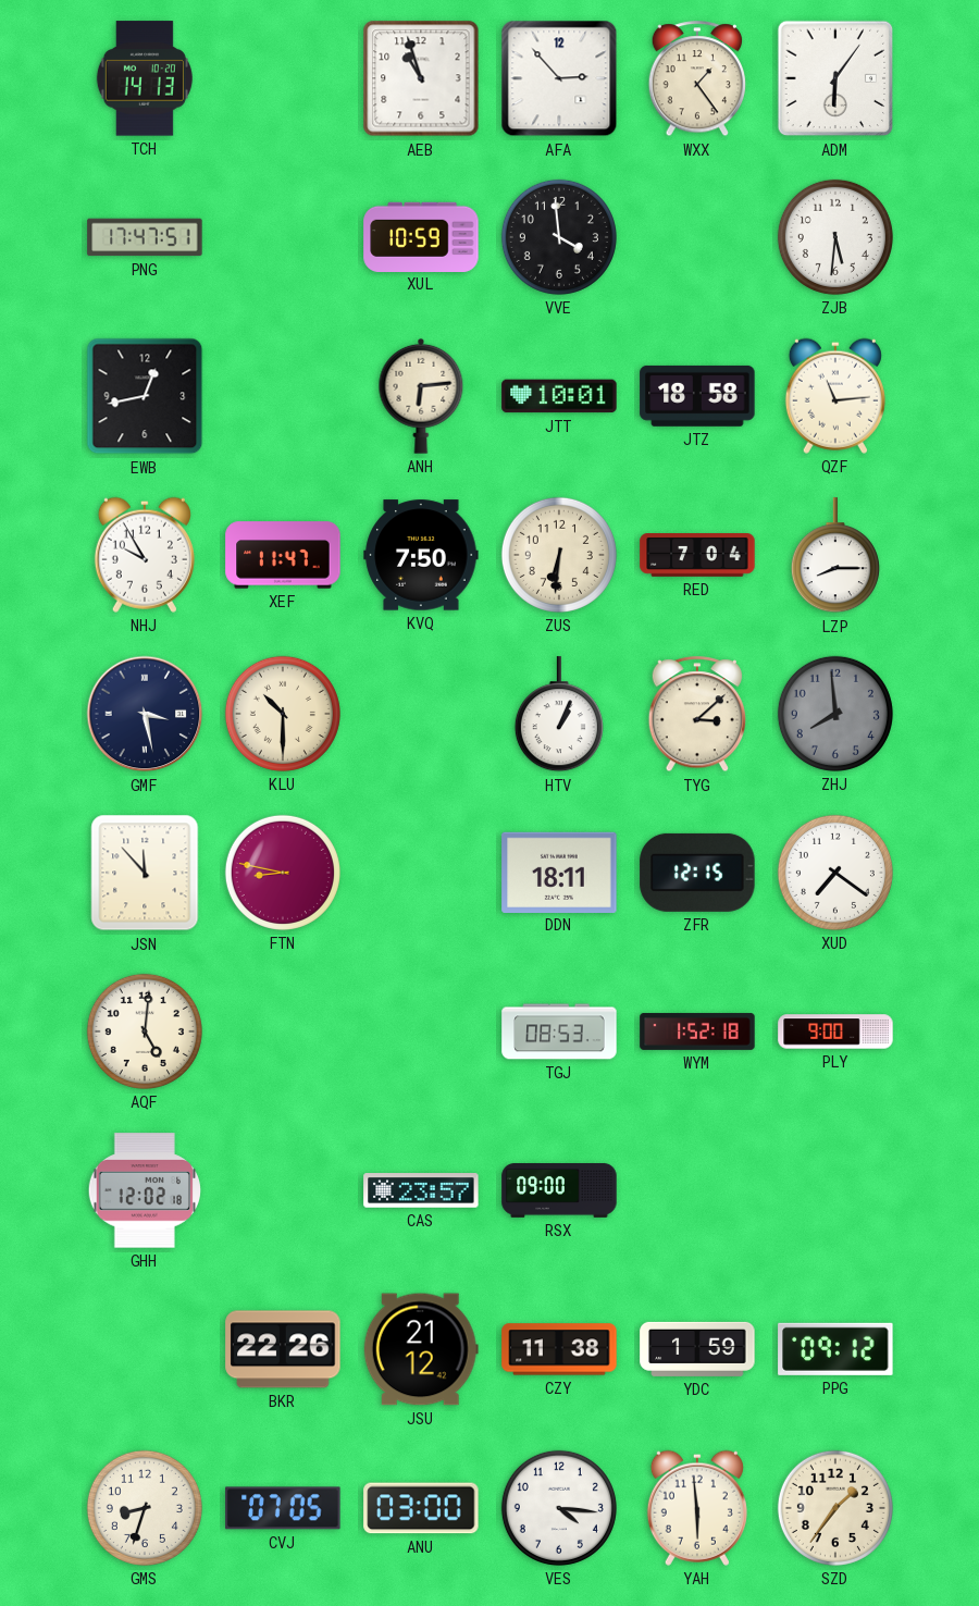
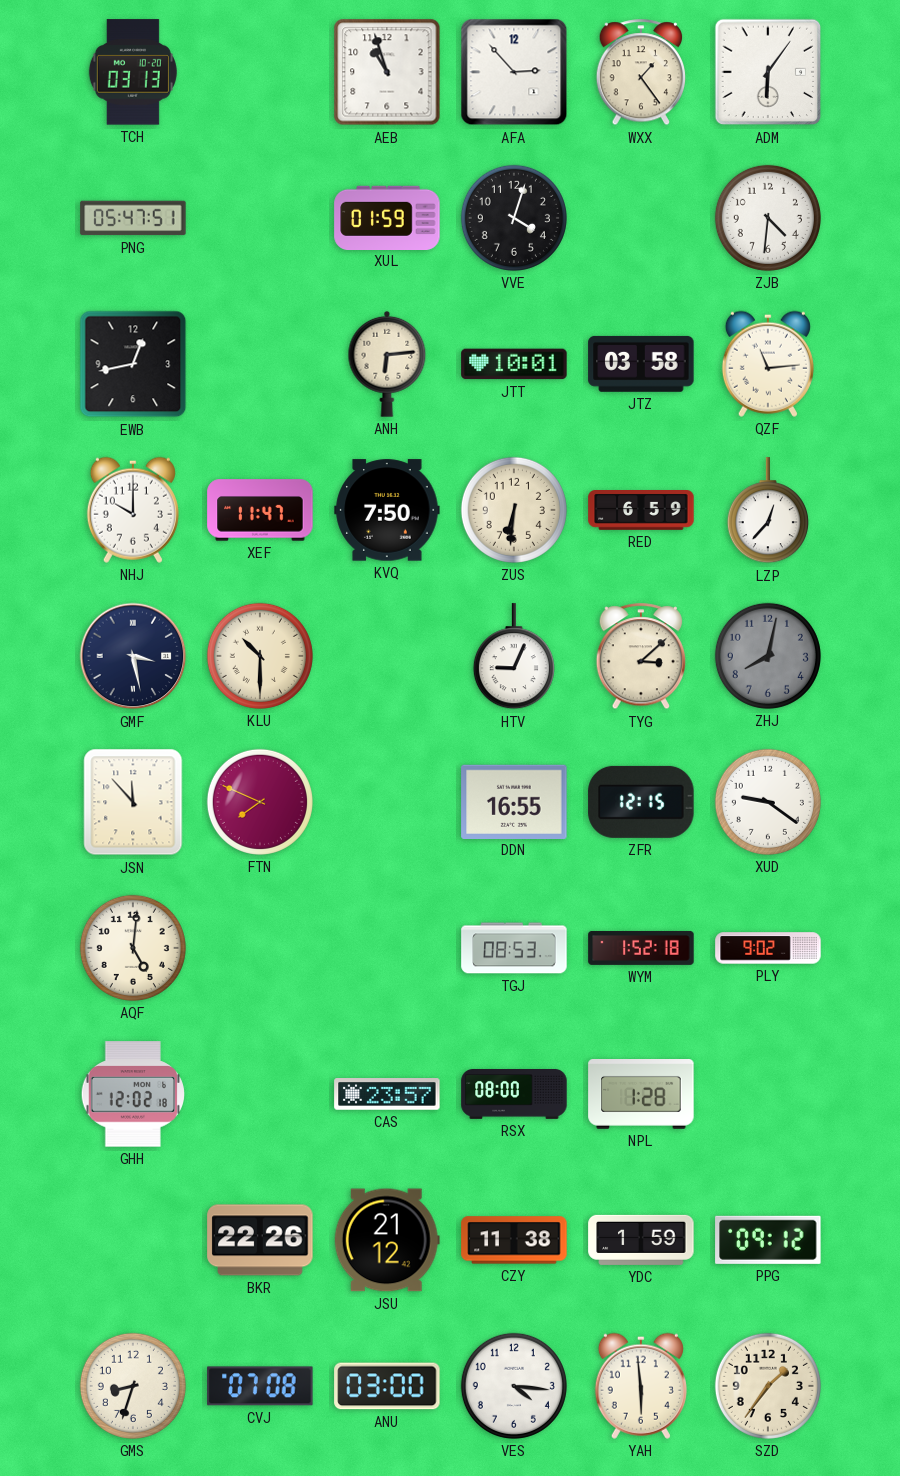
TCH: 14:13 -> 03:13
PNG: 17:47 -> 05:47
XUL: 10:59 -> 01:59
VVE: 3:59 -> 4:03
ZJB: 5:31 -> 4:31
JTZ: 18:58 -> 03:58
NHJ: 9:55 -> 10:00
RED: 7:04 -> 6:59
LZP: 8:15 -> 12:37
HTV: 1:04 -> 9:04
ZHJ: 7:59 -> 8:02
FTN: 8:47 -> 7:49
DDN: 18:11 -> 16:55
XUD: 7:21 -> 9:21
PLY: 9:00 -> 9:02
RSX: 09:00 -> 08:00
NPL: none -> 1:28
CVJ: 07:05 -> 07:08
